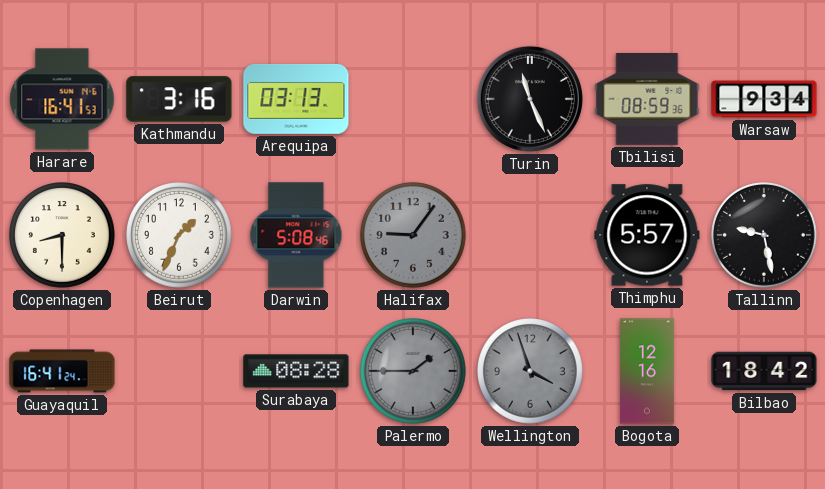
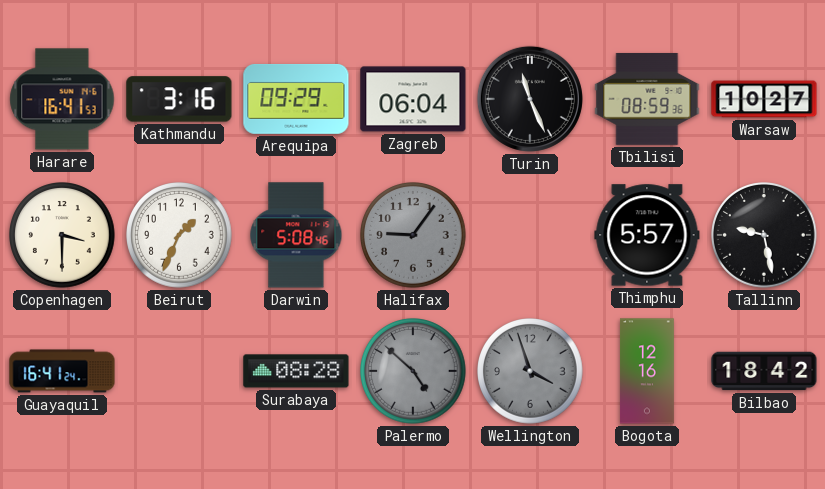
Arequipa: 03:13 -> 09:29
Zagreb: none -> 06:04
Warsaw: 9:34 -> 10:27
Copenhagen: 8:30 -> 3:30
Palermo: 1:45 -> 4:52
